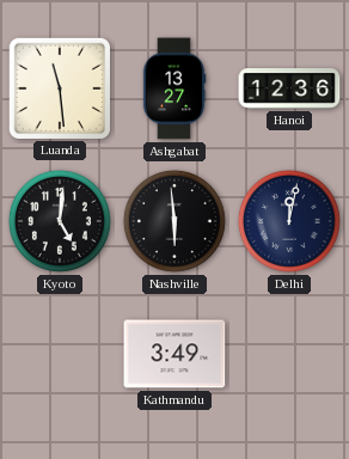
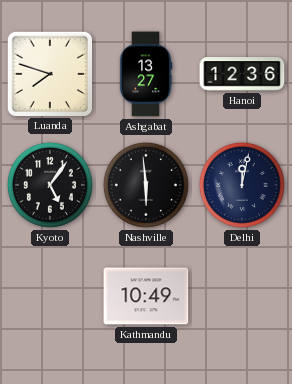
Luanda: 11:29 -> 7:48
Kyoto: 5:01 -> 5:06
Kathmandu: 3:49 -> 10:49
